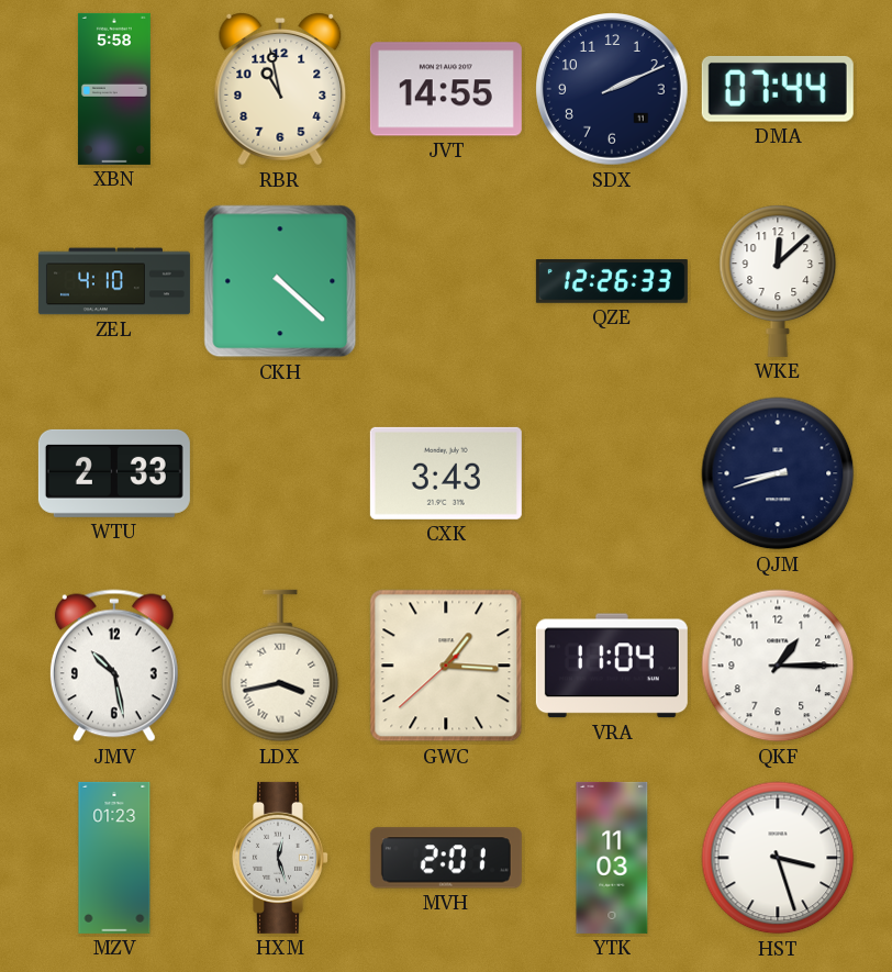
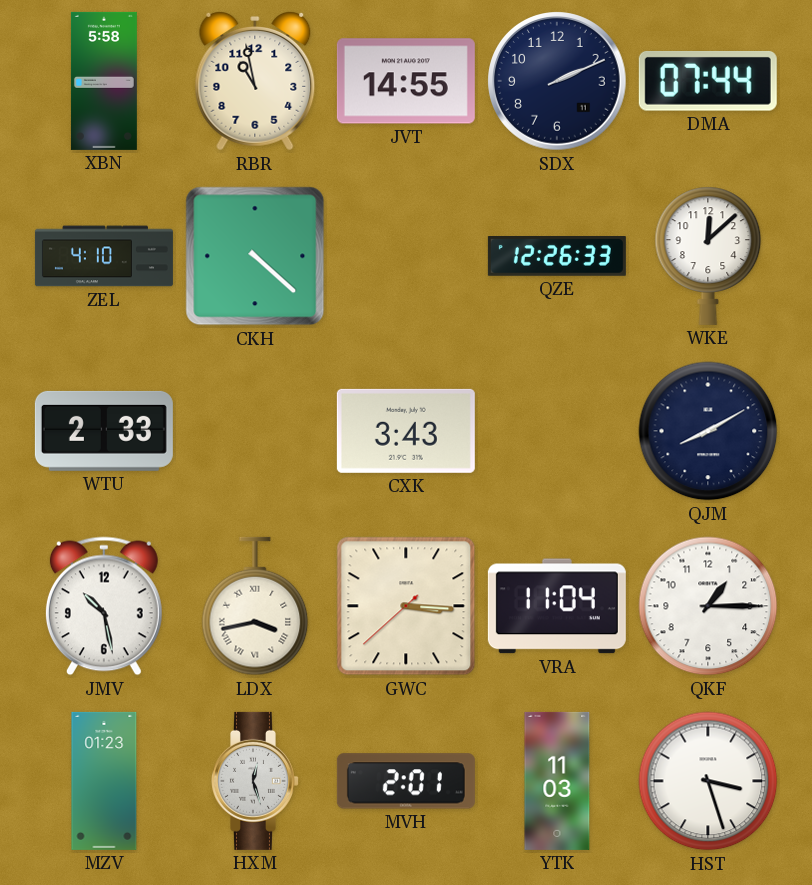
QJM: 8:42 -> 8:10
GWC: 1:15 -> 3:15
